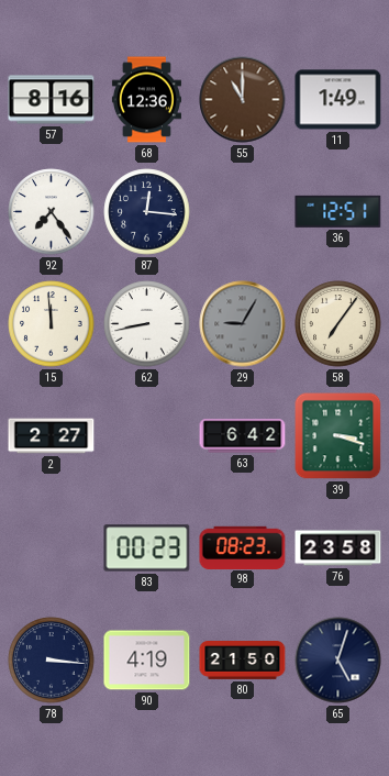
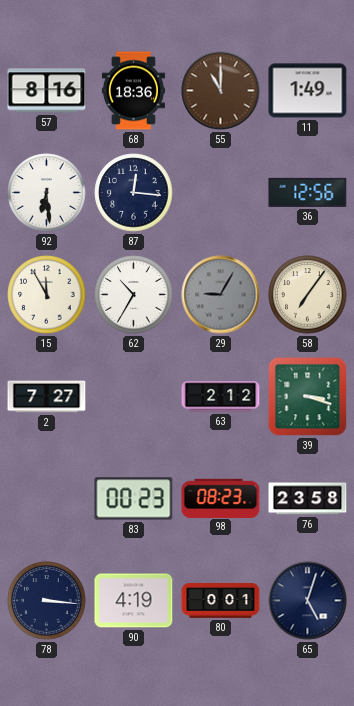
68: 12:36 -> 18:36
92: 7:24 -> 6:29
36: 12:51 -> 12:56
15: 11:59 -> 11:55
62: 8:43 -> 10:35
2: 2:27 -> 7:27
63: 6:42 -> 2:12
80: 21:50 -> 0:01
